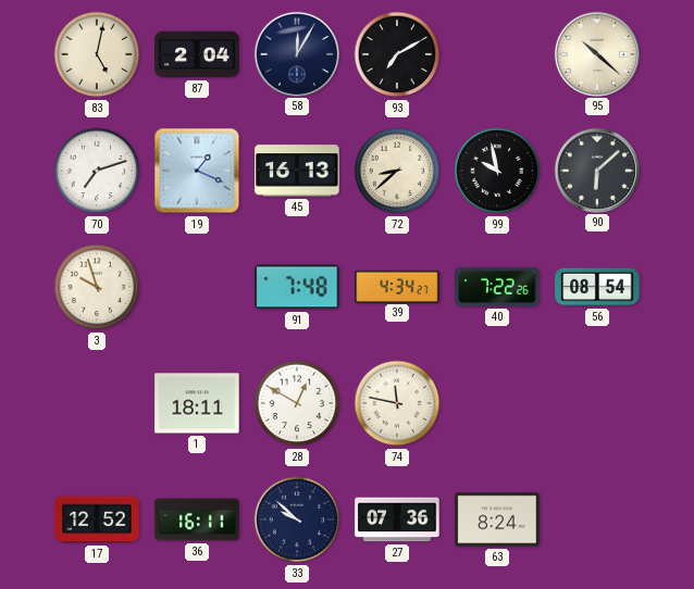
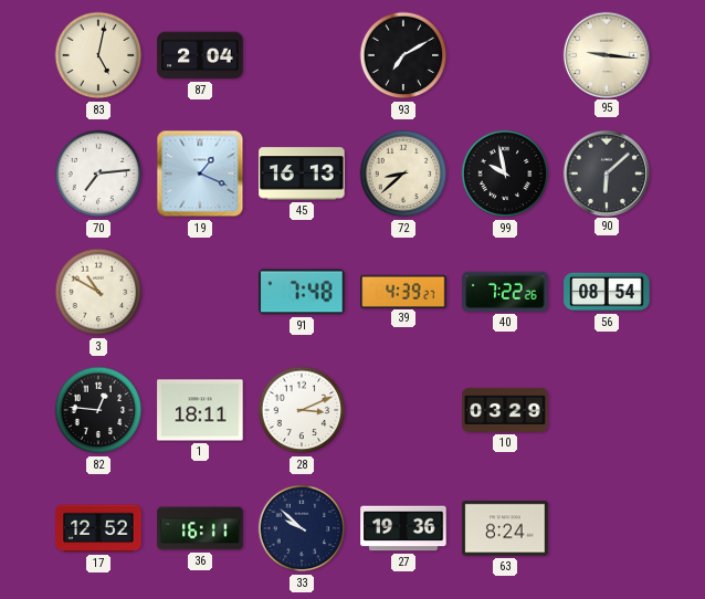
58: 12:05 -> none
95: 10:22 -> 9:16
70: 7:12 -> 7:14
3: 9:57 -> 10:50
39: 4:34 -> 4:39
82: none -> 12:46
28: 12:50 -> 3:11
74: 11:47 -> none
10: none -> 03:29
27: 07:36 -> 19:36
